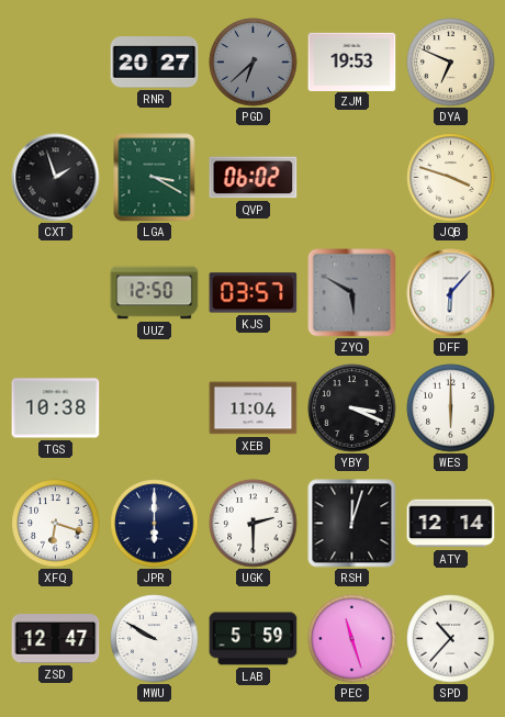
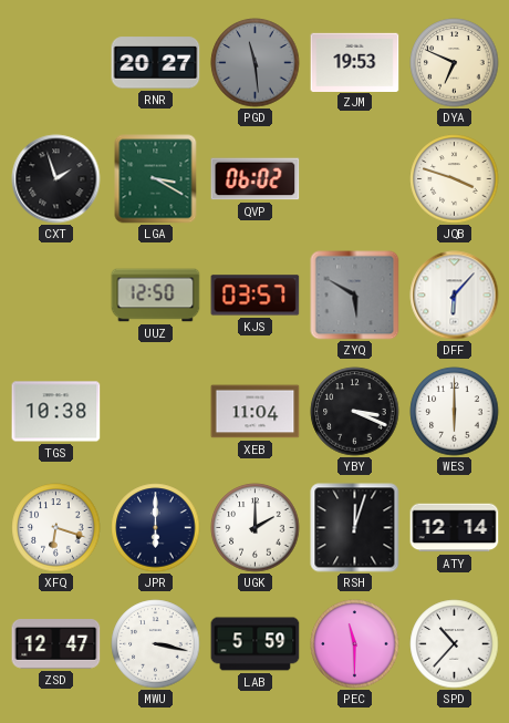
PGD: 6:38 -> 11:29
UGK: 2:30 -> 2:00
MWU: 9:50 -> 3:17
PEC: 11:27 -> 11:30
